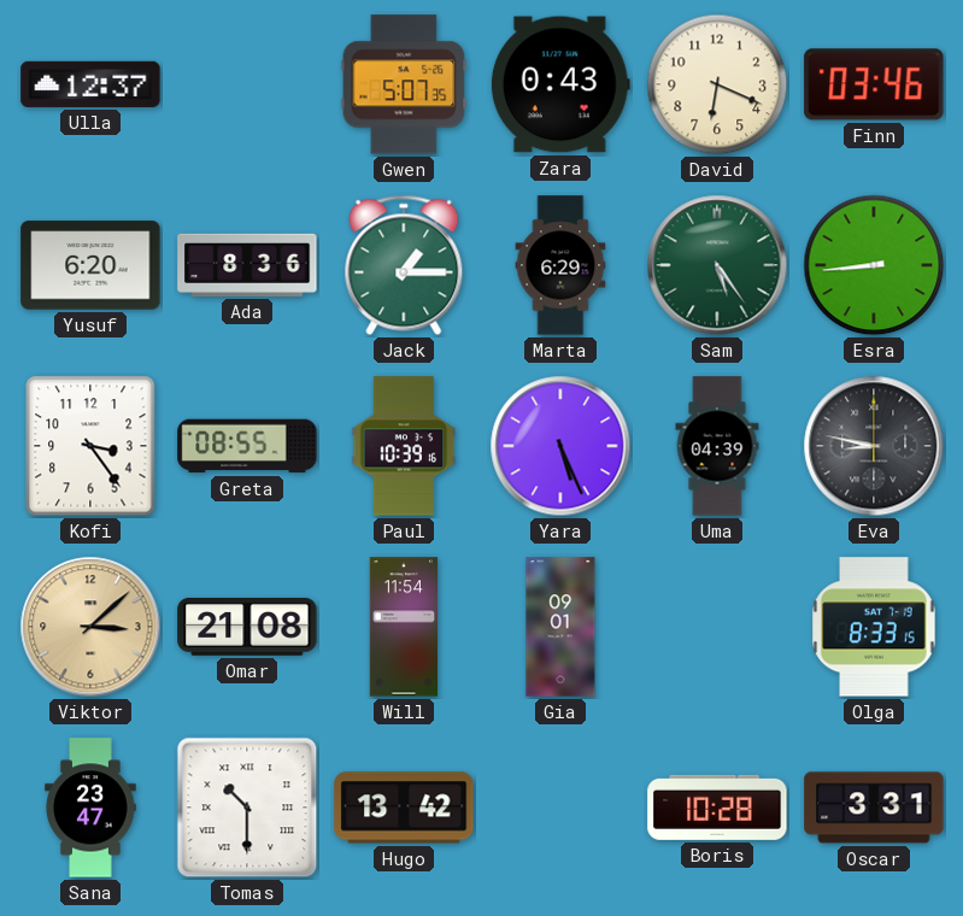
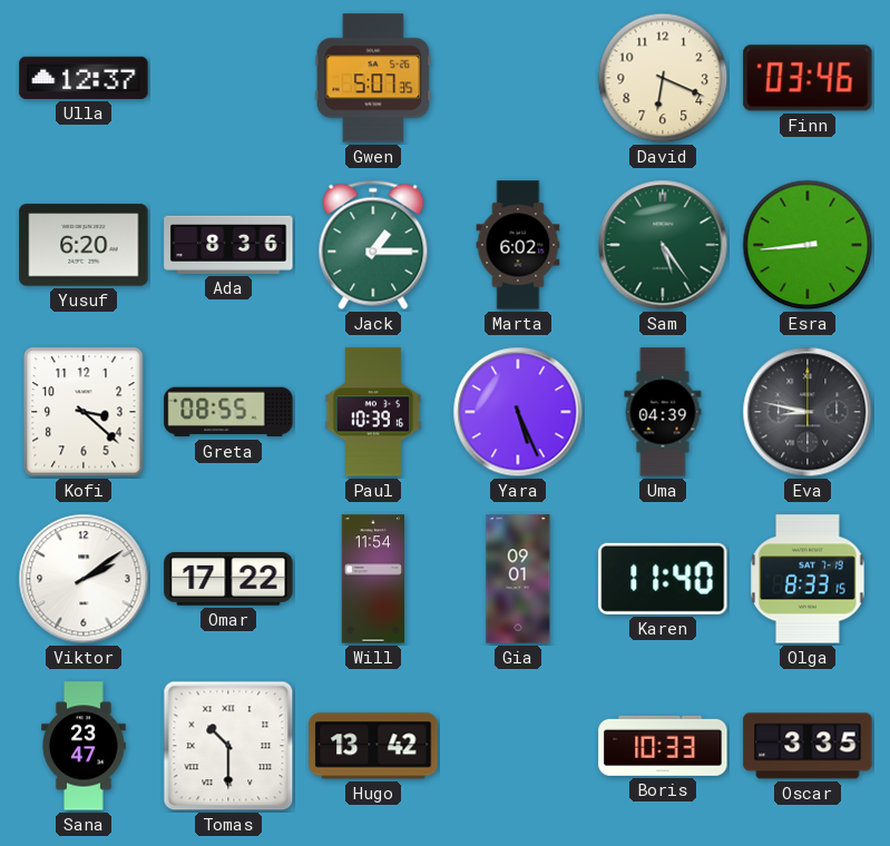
Zara: 0:43 -> none
Marta: 6:29 -> 6:02
Kofi: 3:24 -> 3:22
Viktor: 3:08 -> 2:09
Viktor dial: champagne -> white
Omar: 21:08 -> 17:22
Karen: none -> 11:40
Boris: 10:28 -> 10:33
Oscar: 3:31 -> 3:35
